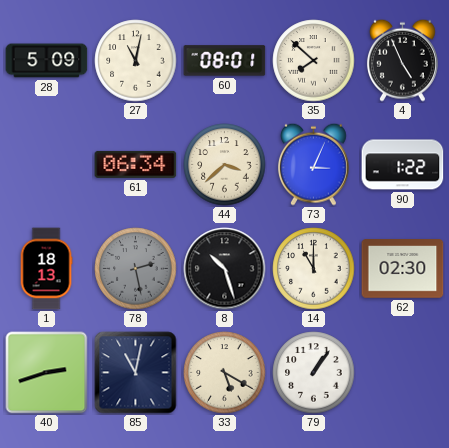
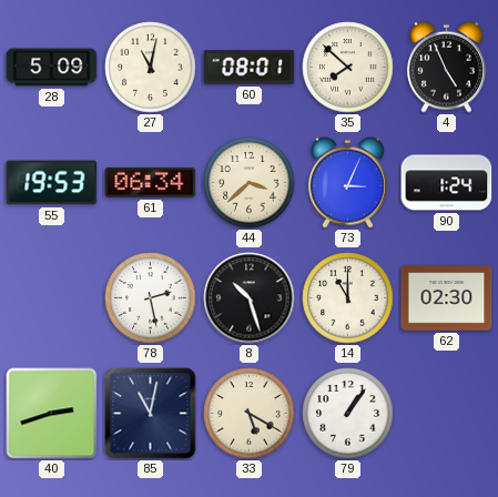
55: none -> 19:53
90: 1:22 -> 1:24
1: 18:13 -> none
78 dial: grey -> white
